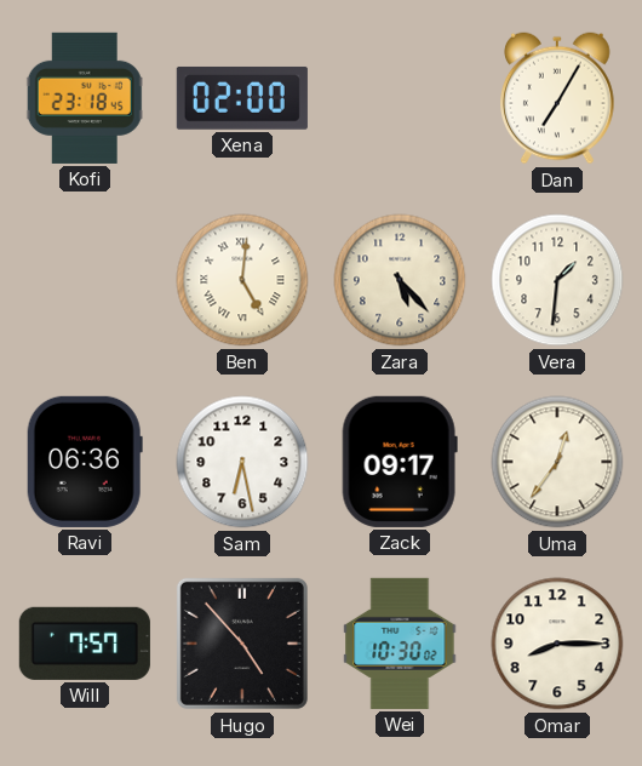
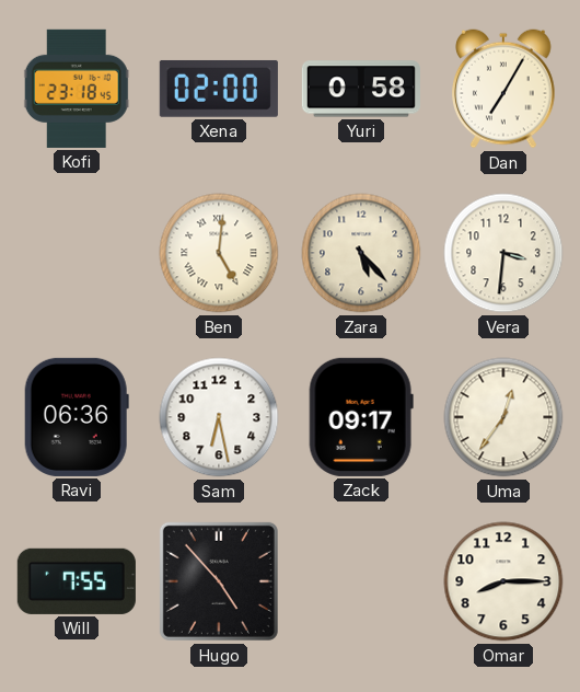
Yuri: none -> 0:58
Vera: 1:31 -> 3:31
Will: 7:57 -> 7:55
Wei: 10:30 -> none
